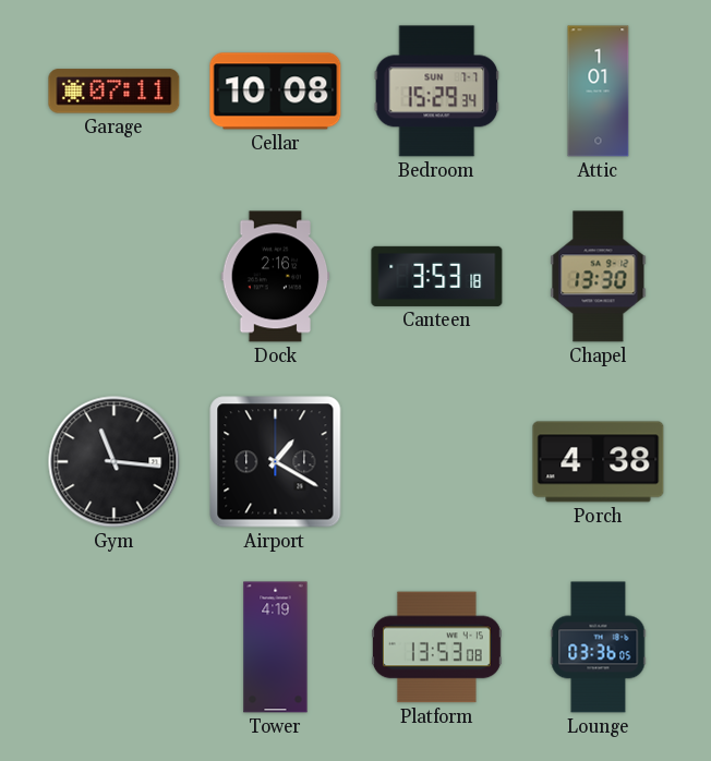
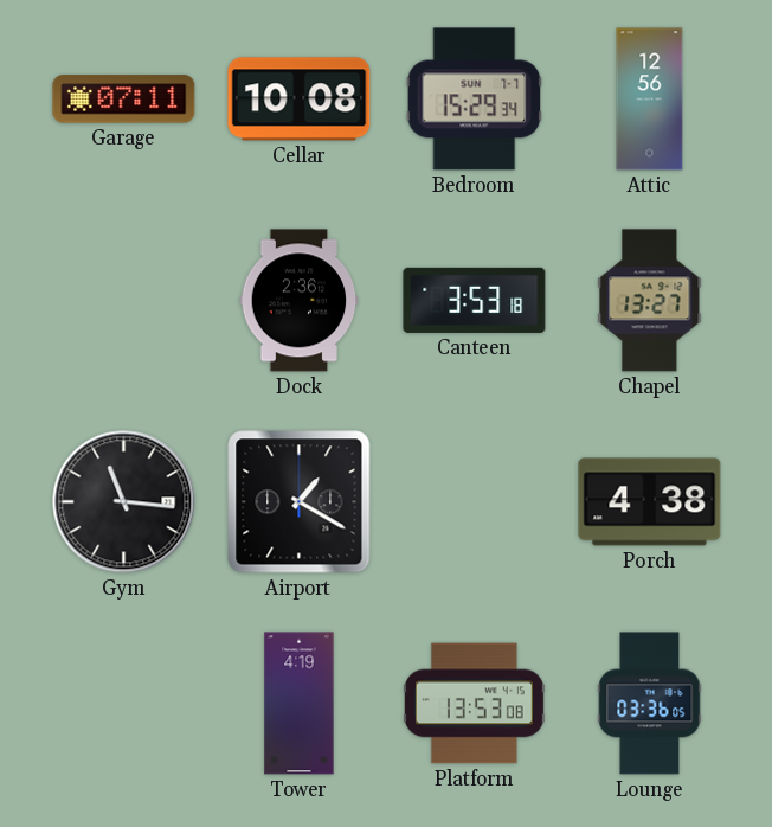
Attic: 1:01 -> 12:56
Dock: 2:16 -> 2:36
Chapel: 13:30 -> 13:27
